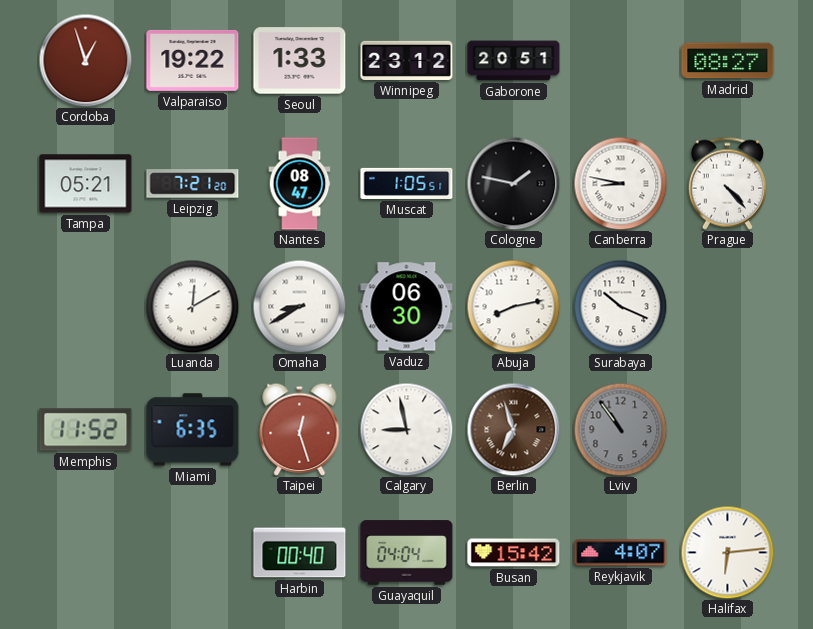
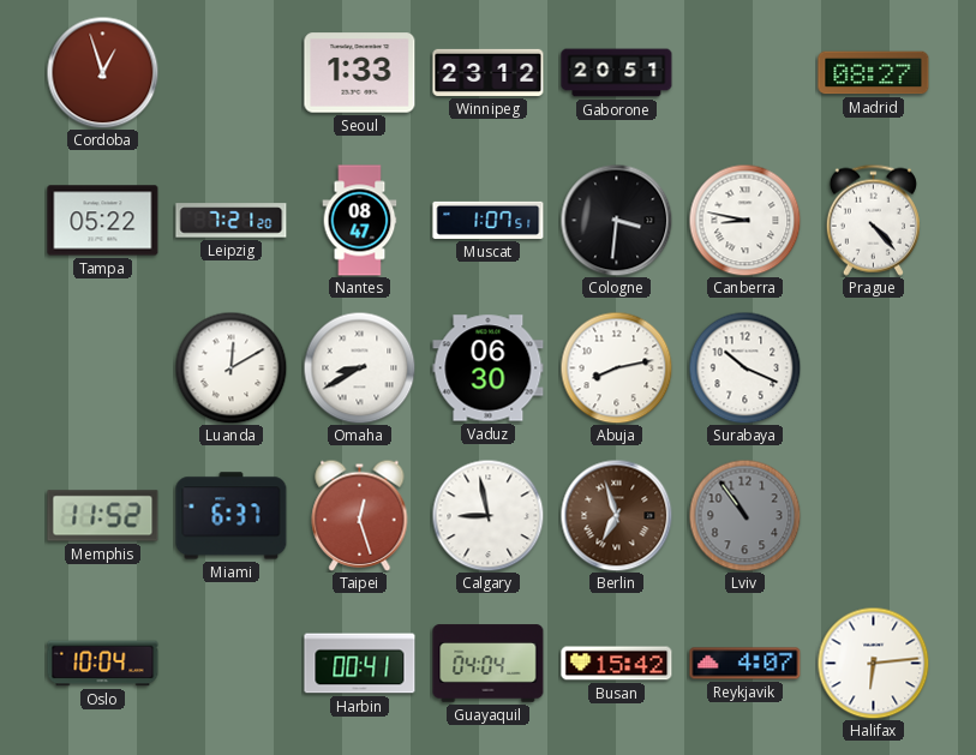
Valparaiso: 19:22 -> none
Tampa: 05:21 -> 05:22
Muscat: 1:05 -> 1:07
Cologne: 1:47 -> 3:31
Miami: 6:35 -> 6:37
Oslo: none -> 10:04
Harbin: 00:40 -> 00:41
